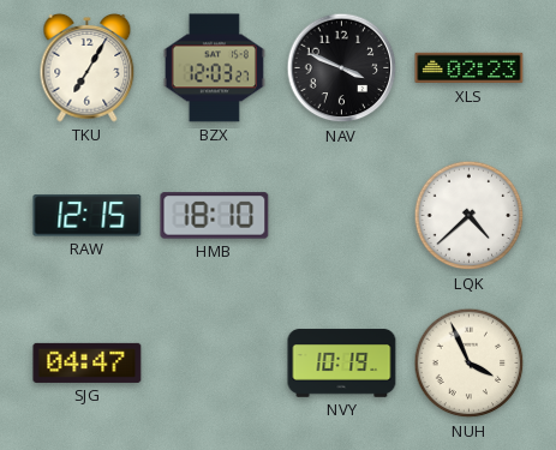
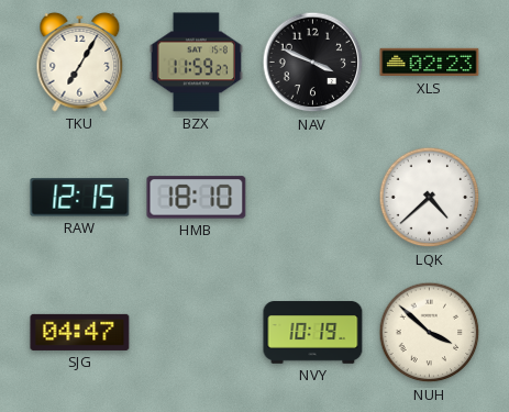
BZX: 12:03 -> 11:59
NUH: 3:56 -> 3:52
